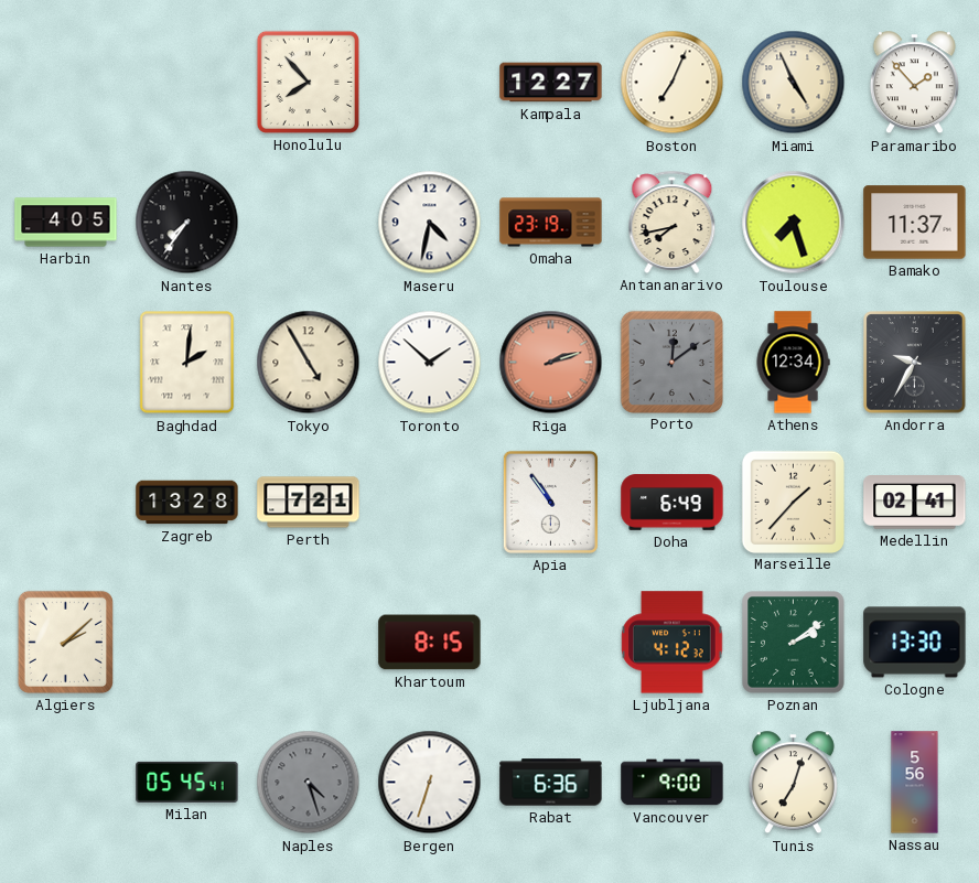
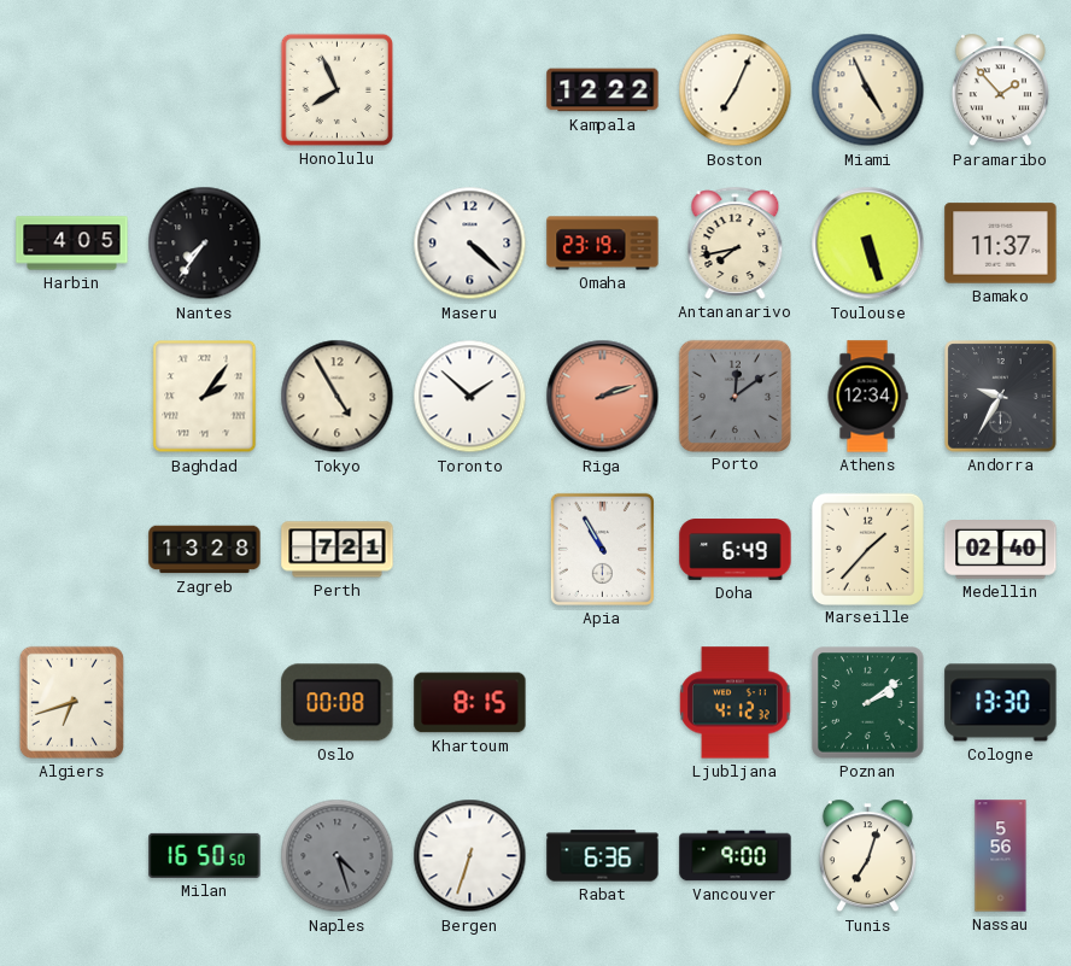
Honolulu: 7:53 -> 7:56
Kampala: 12:27 -> 12:22
Maseru: 4:32 -> 4:22
Toulouse: 7:27 -> 5:27
Baghdad: 2:01 -> 2:06
Apia: 10:54 -> 10:55
Medellin: 02:41 -> 02:40
Algiers: 2:08 -> 6:42
Oslo: none -> 00:08
Milan: 05:45 -> 16:50
